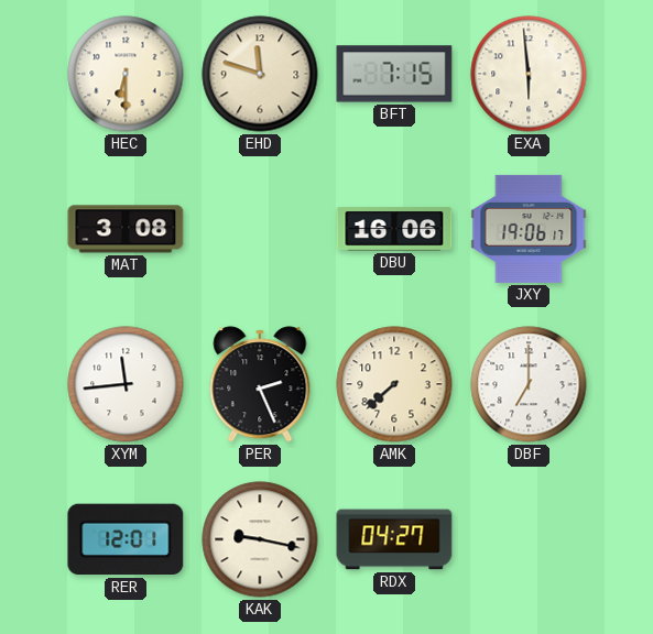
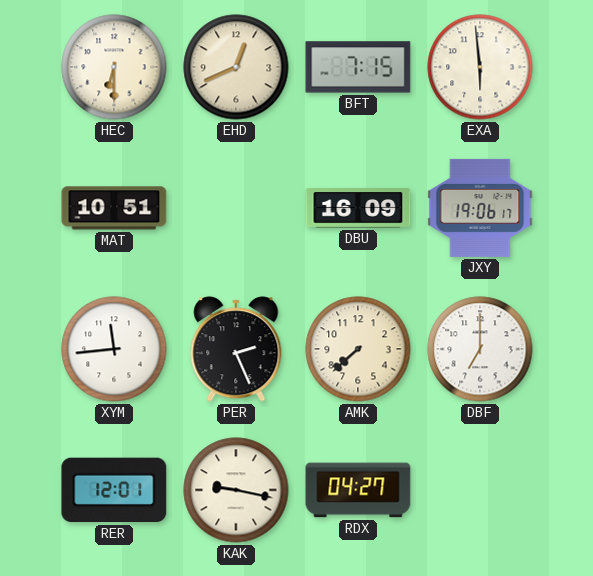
EHD: 11:48 -> 12:41
MAT: 3:08 -> 10:51
DBU: 16:06 -> 16:09
